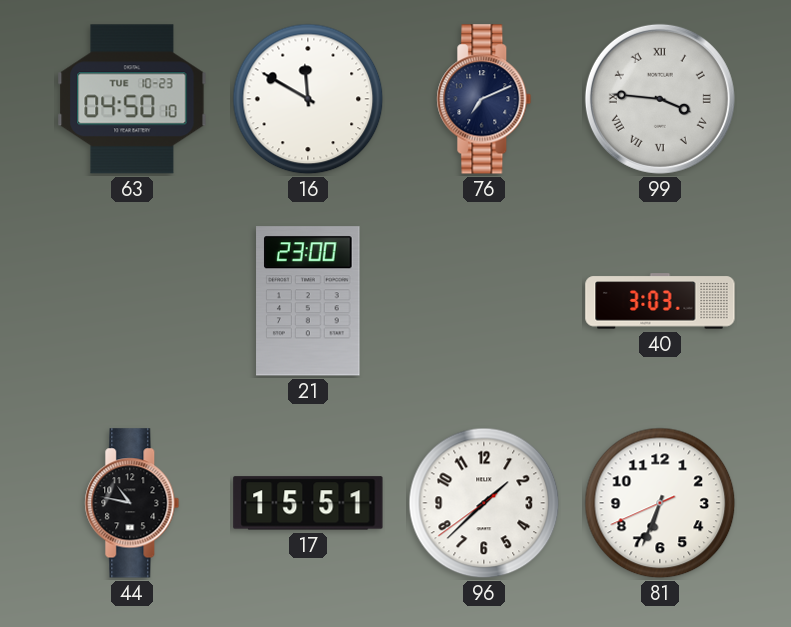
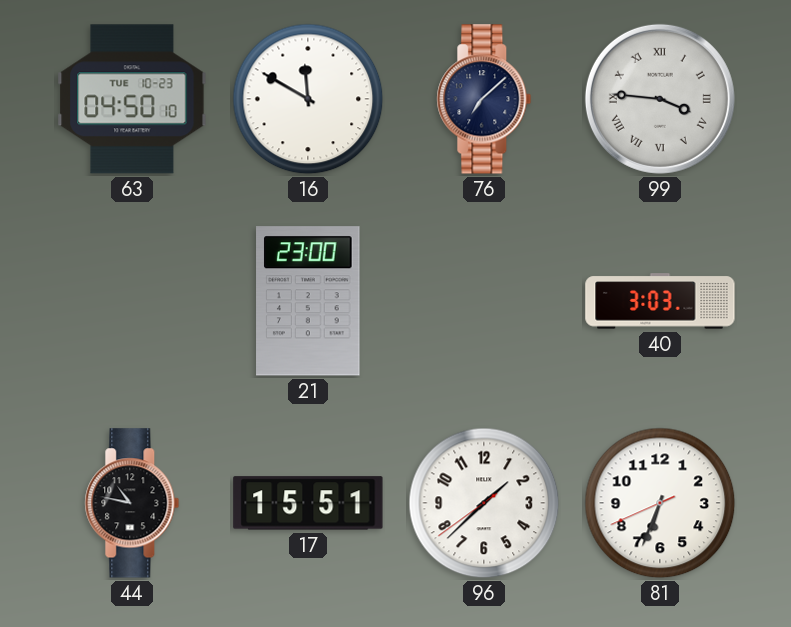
76: 7:11 -> 7:08
